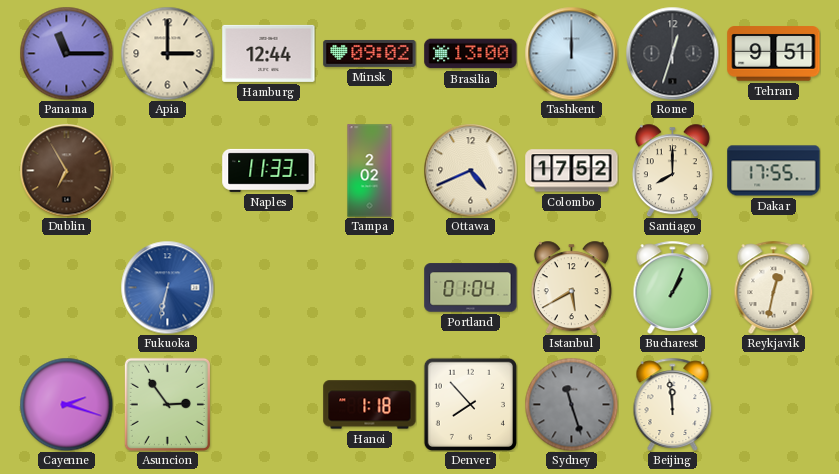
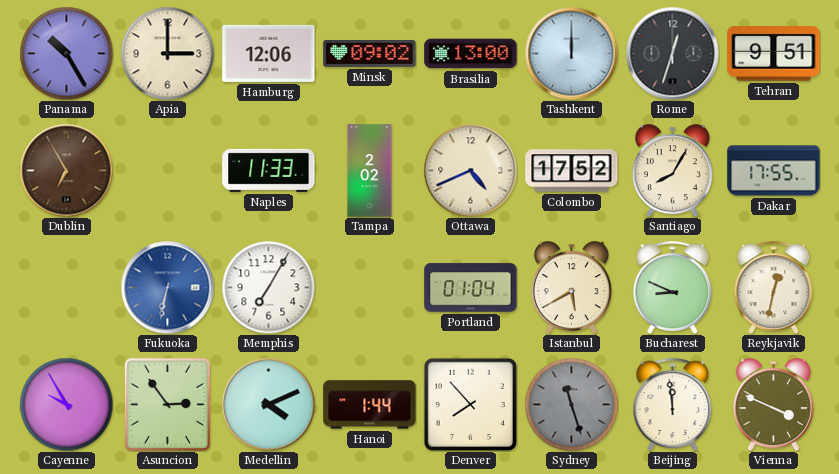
Panama: 11:15 -> 10:25
Hamburg: 12:44 -> 12:06
Santiago: 8:00 -> 8:05
Memphis: none -> 7:05
Bucharest: 1:04 -> 8:49
Cayenne: 2:18 -> 9:55
Medellin: none -> 4:11
Hanoi: 1:18 -> 1:44
Vienna: none -> 3:49
